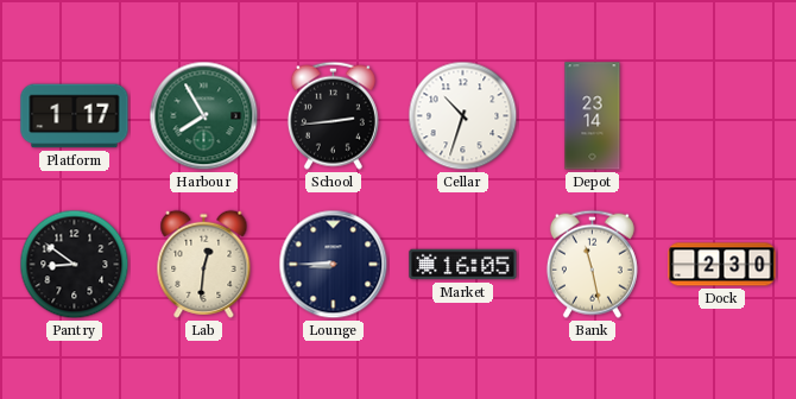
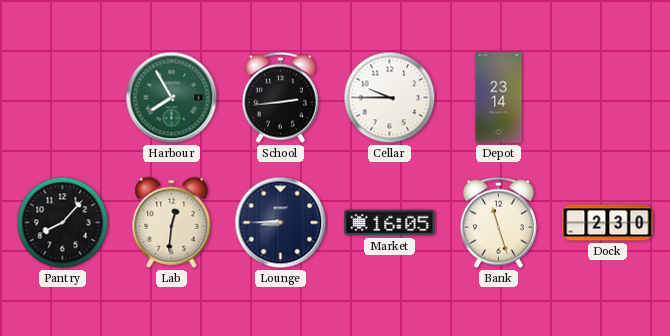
Platform: 1:17 -> none
Cellar: 10:33 -> 9:45
Pantry: 8:51 -> 8:07
Bank: 11:28 -> 11:27
